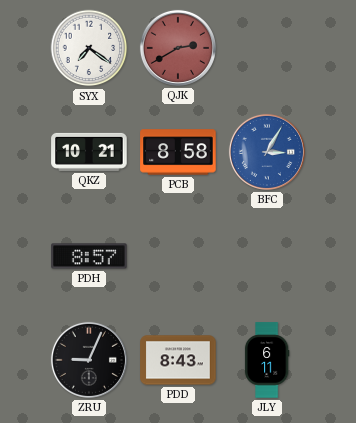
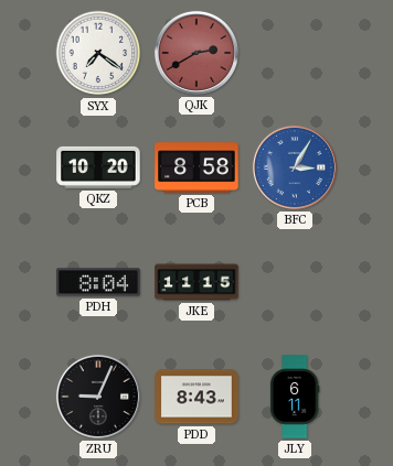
QKZ: 10:21 -> 10:20
PDH: 8:57 -> 8:04
JKE: none -> 11:15
